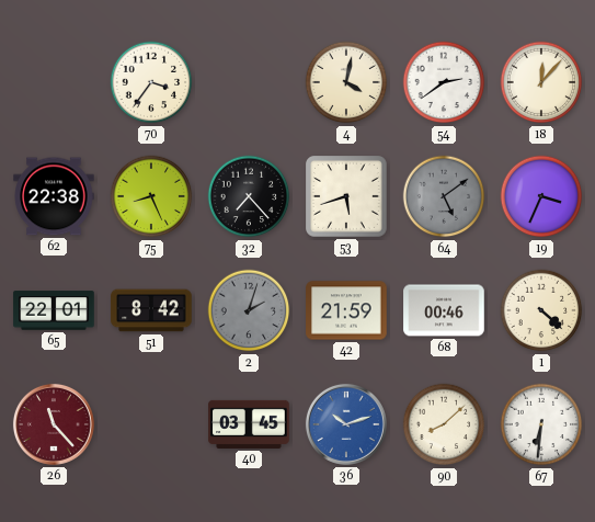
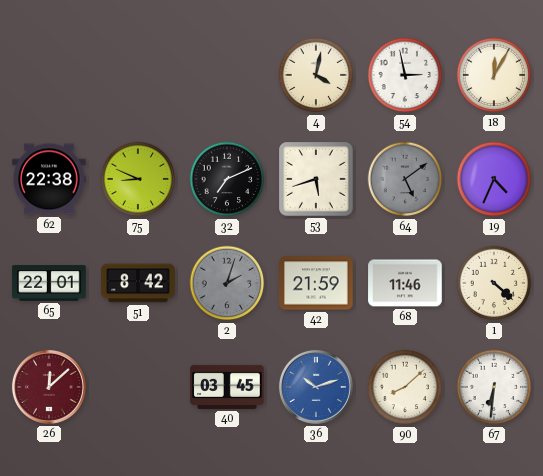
70: 3:36 -> none
54: 2:39 -> 2:58
18: 12:07 -> 12:05
75: 8:26 -> 8:49
32: 7:23 -> 7:11
19: 3:34 -> 4:34
68: 00:46 -> 11:46
26: 11:23 -> 12:08
